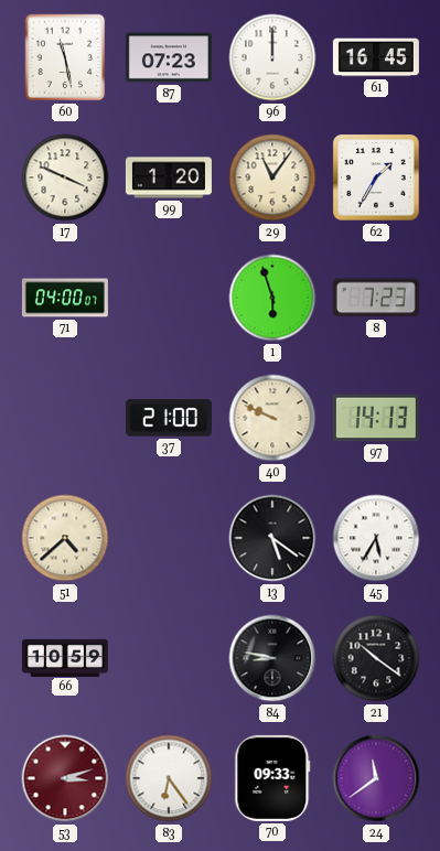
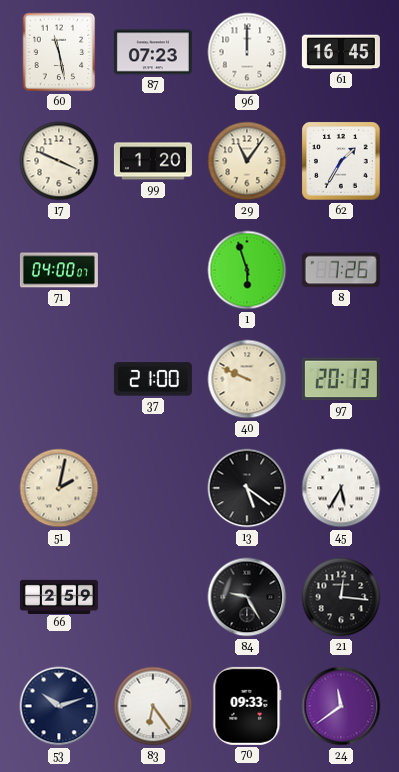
8: 7:23 -> 7:26
97: 14:13 -> 20:13
51: 4:38 -> 2:02
66: 10:59 -> 2:59
84: 8:47 -> 9:25
21: 10:21 -> 12:16
53: 3:12 -> 10:12
53 dial: burgundy -> navy
